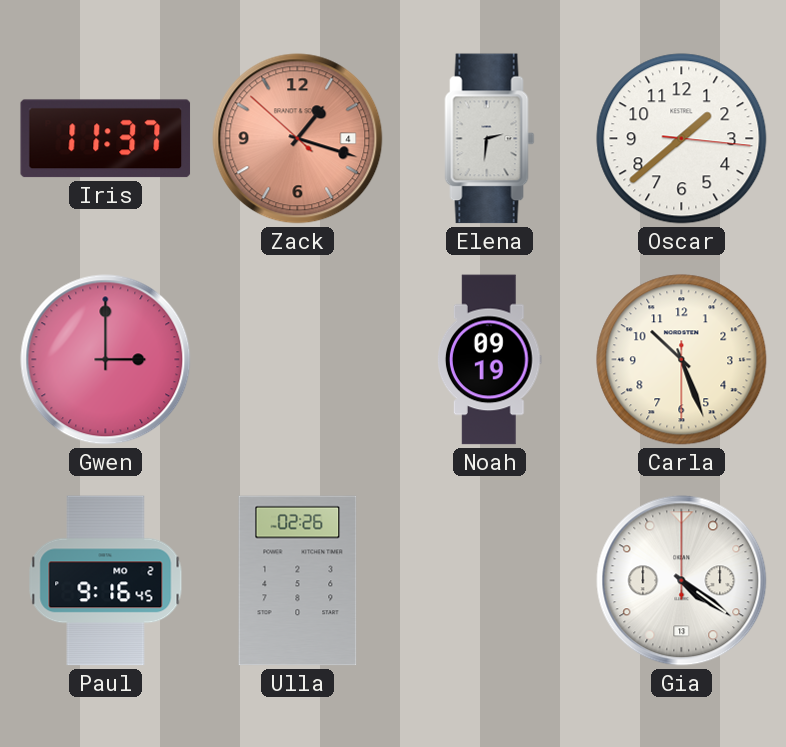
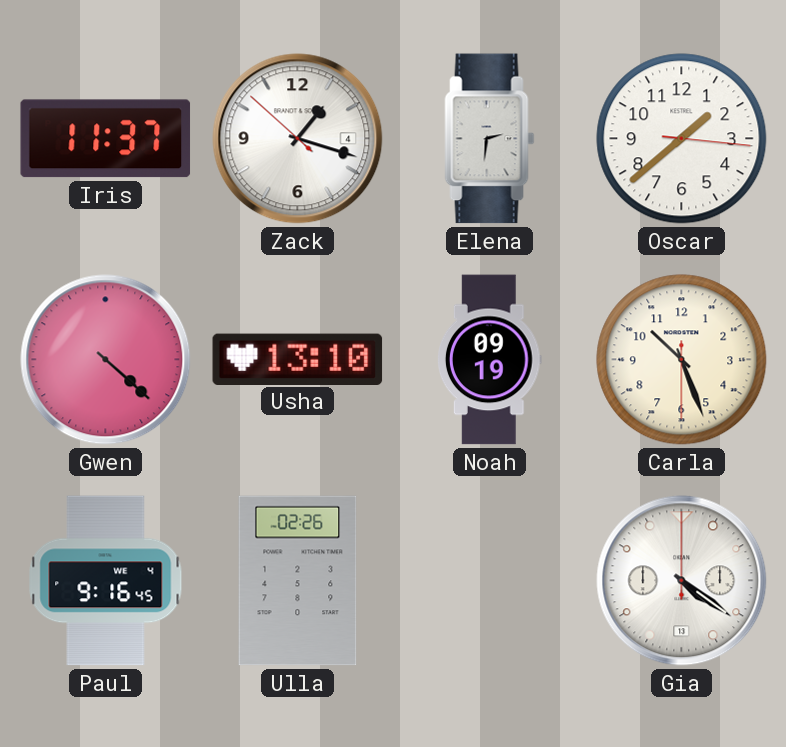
Zack dial: salmon -> white
Gwen: 3:00 -> 4:22
Usha: none -> 13:10
Paul date: MO 2 -> WE 4
